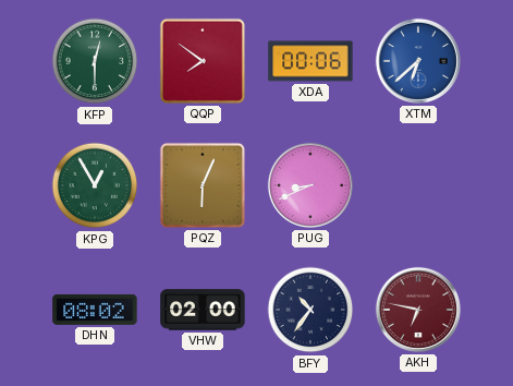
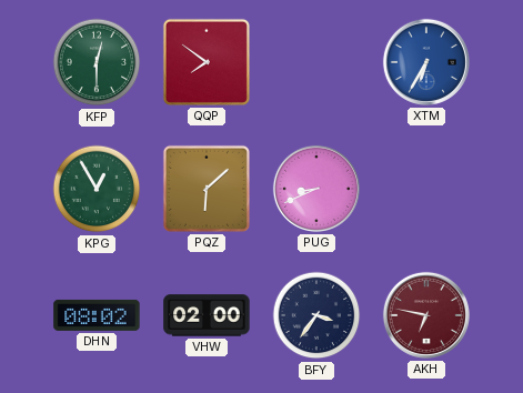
XDA: 00:06 -> none
XTM: 6:38 -> 6:35
PQZ: 6:04 -> 6:08
BFY: 10:36 -> 3:36
